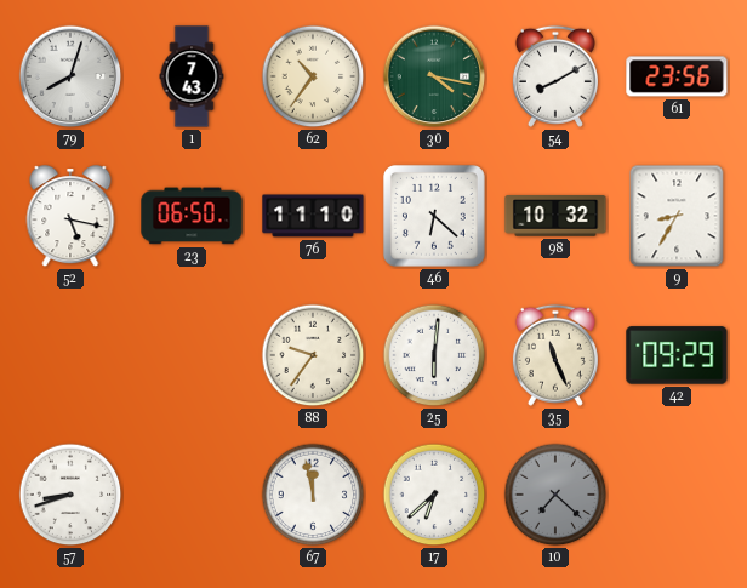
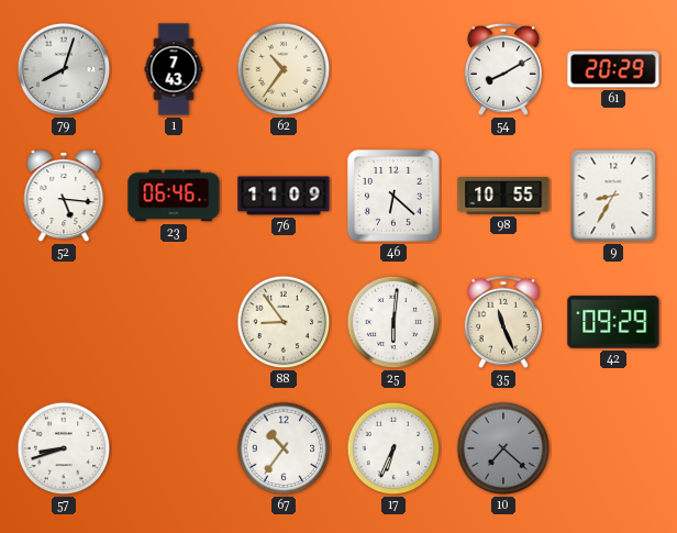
30: 4:17 -> none
61: 23:56 -> 20:29
52: 5:17 -> 5:16
23: 06:50 -> 06:46
76: 11:10 -> 11:09
98: 10:32 -> 10:55
88: 9:36 -> 8:54
67: 11:58 -> 10:36
17: 6:38 -> 6:34
